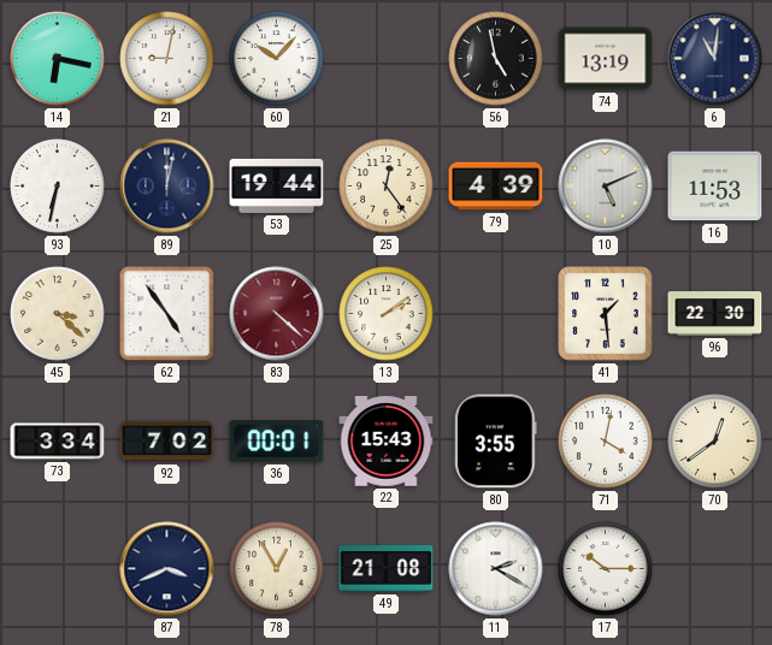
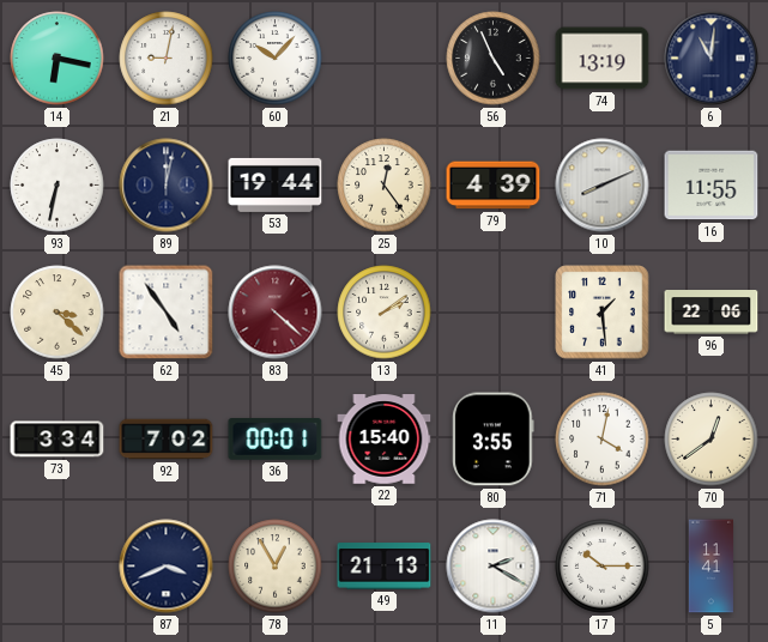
56: 4:58 -> 4:56
10: 5:11 -> 8:11
16: 11:53 -> 11:55
96: 22:30 -> 22:06
22: 15:43 -> 15:40
49: 21:08 -> 21:13
5: none -> 11:41
